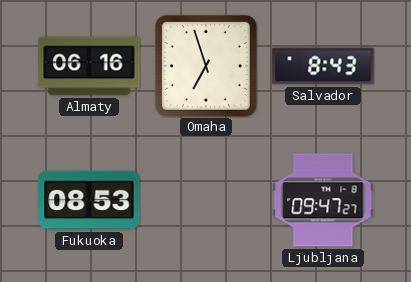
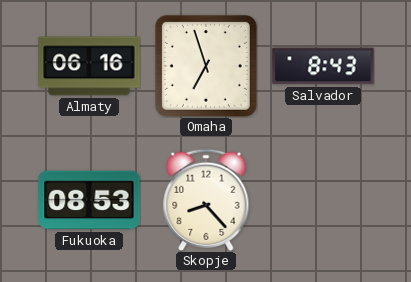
Skopje: none -> 8:23
Ljubljana: 09:47 -> none
